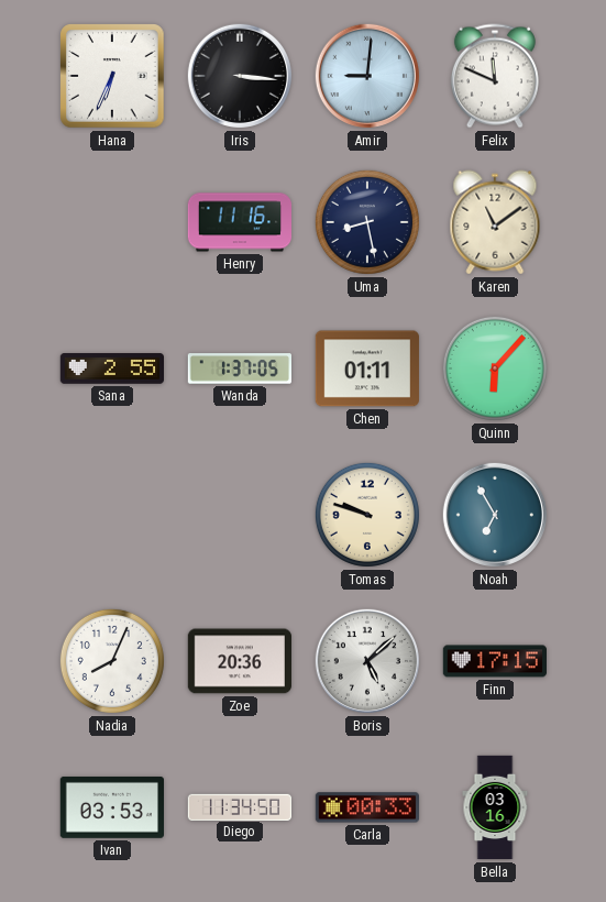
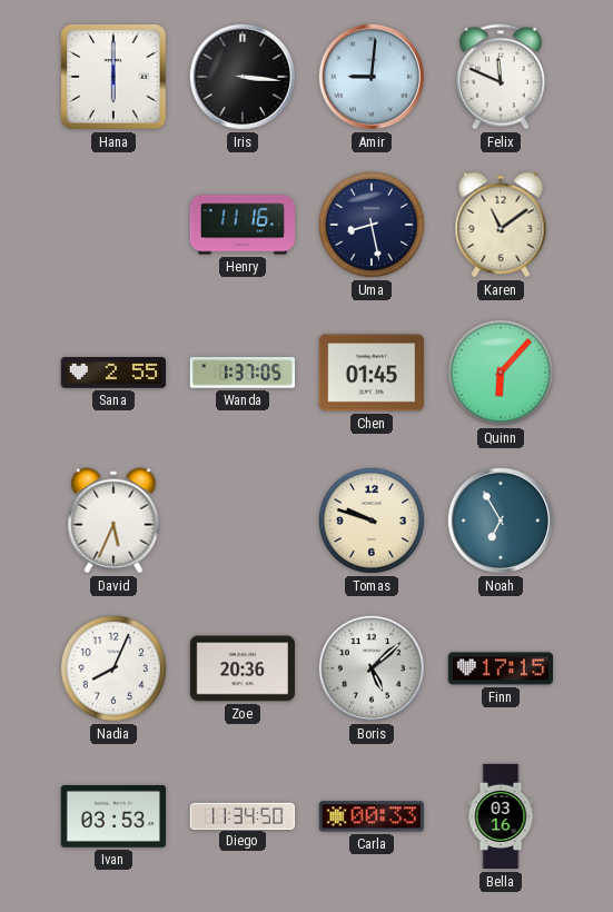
Hana: 6:34 -> 6:00
Chen: 01:11 -> 01:45
David: none -> 5:34
